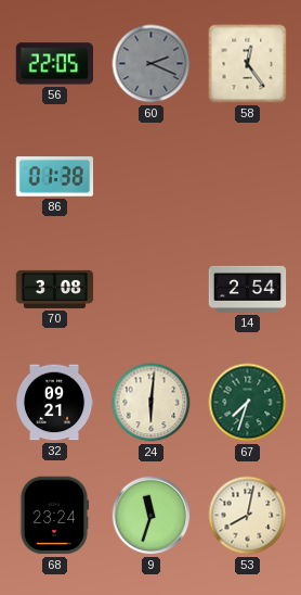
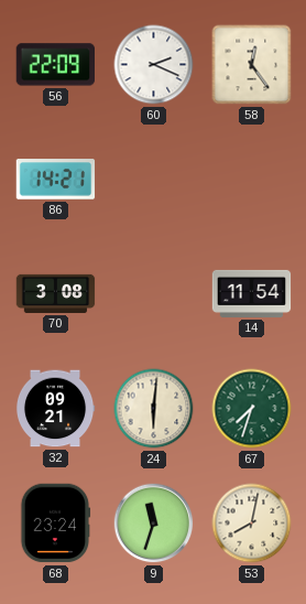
56: 22:05 -> 22:09
60 dial: grey -> white
86: 01:38 -> 14:21
14: 2:54 -> 11:54
